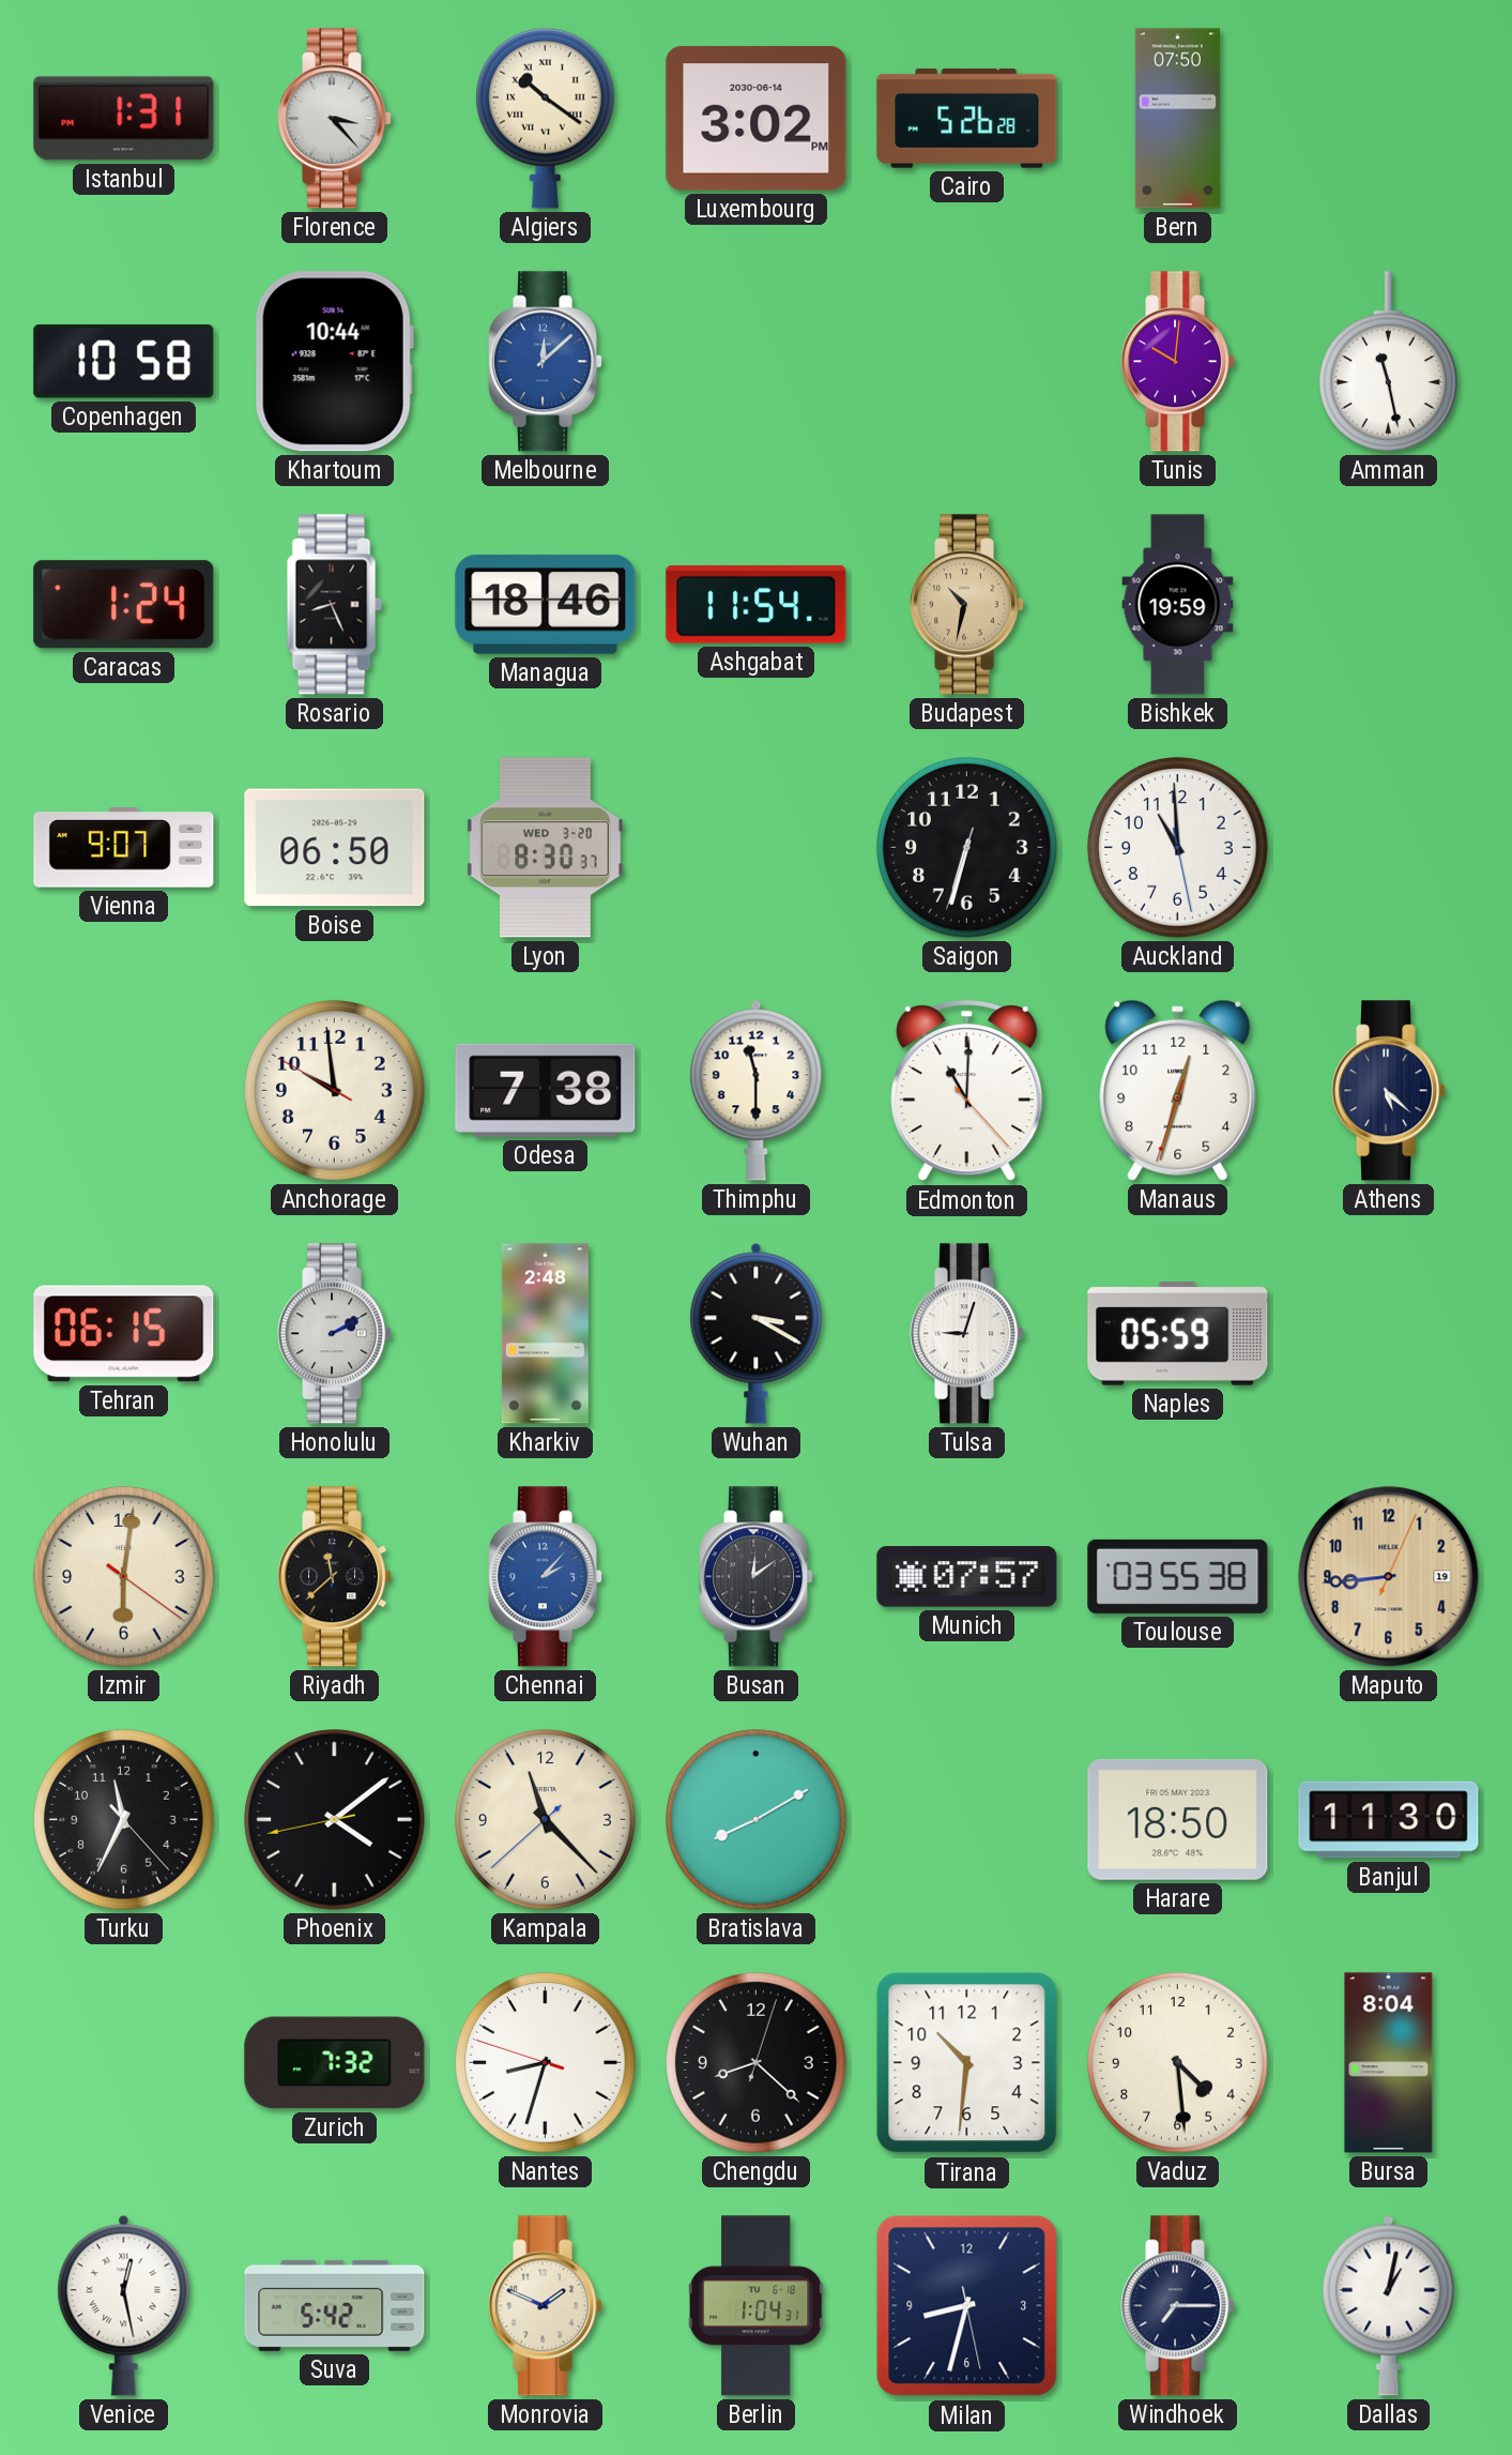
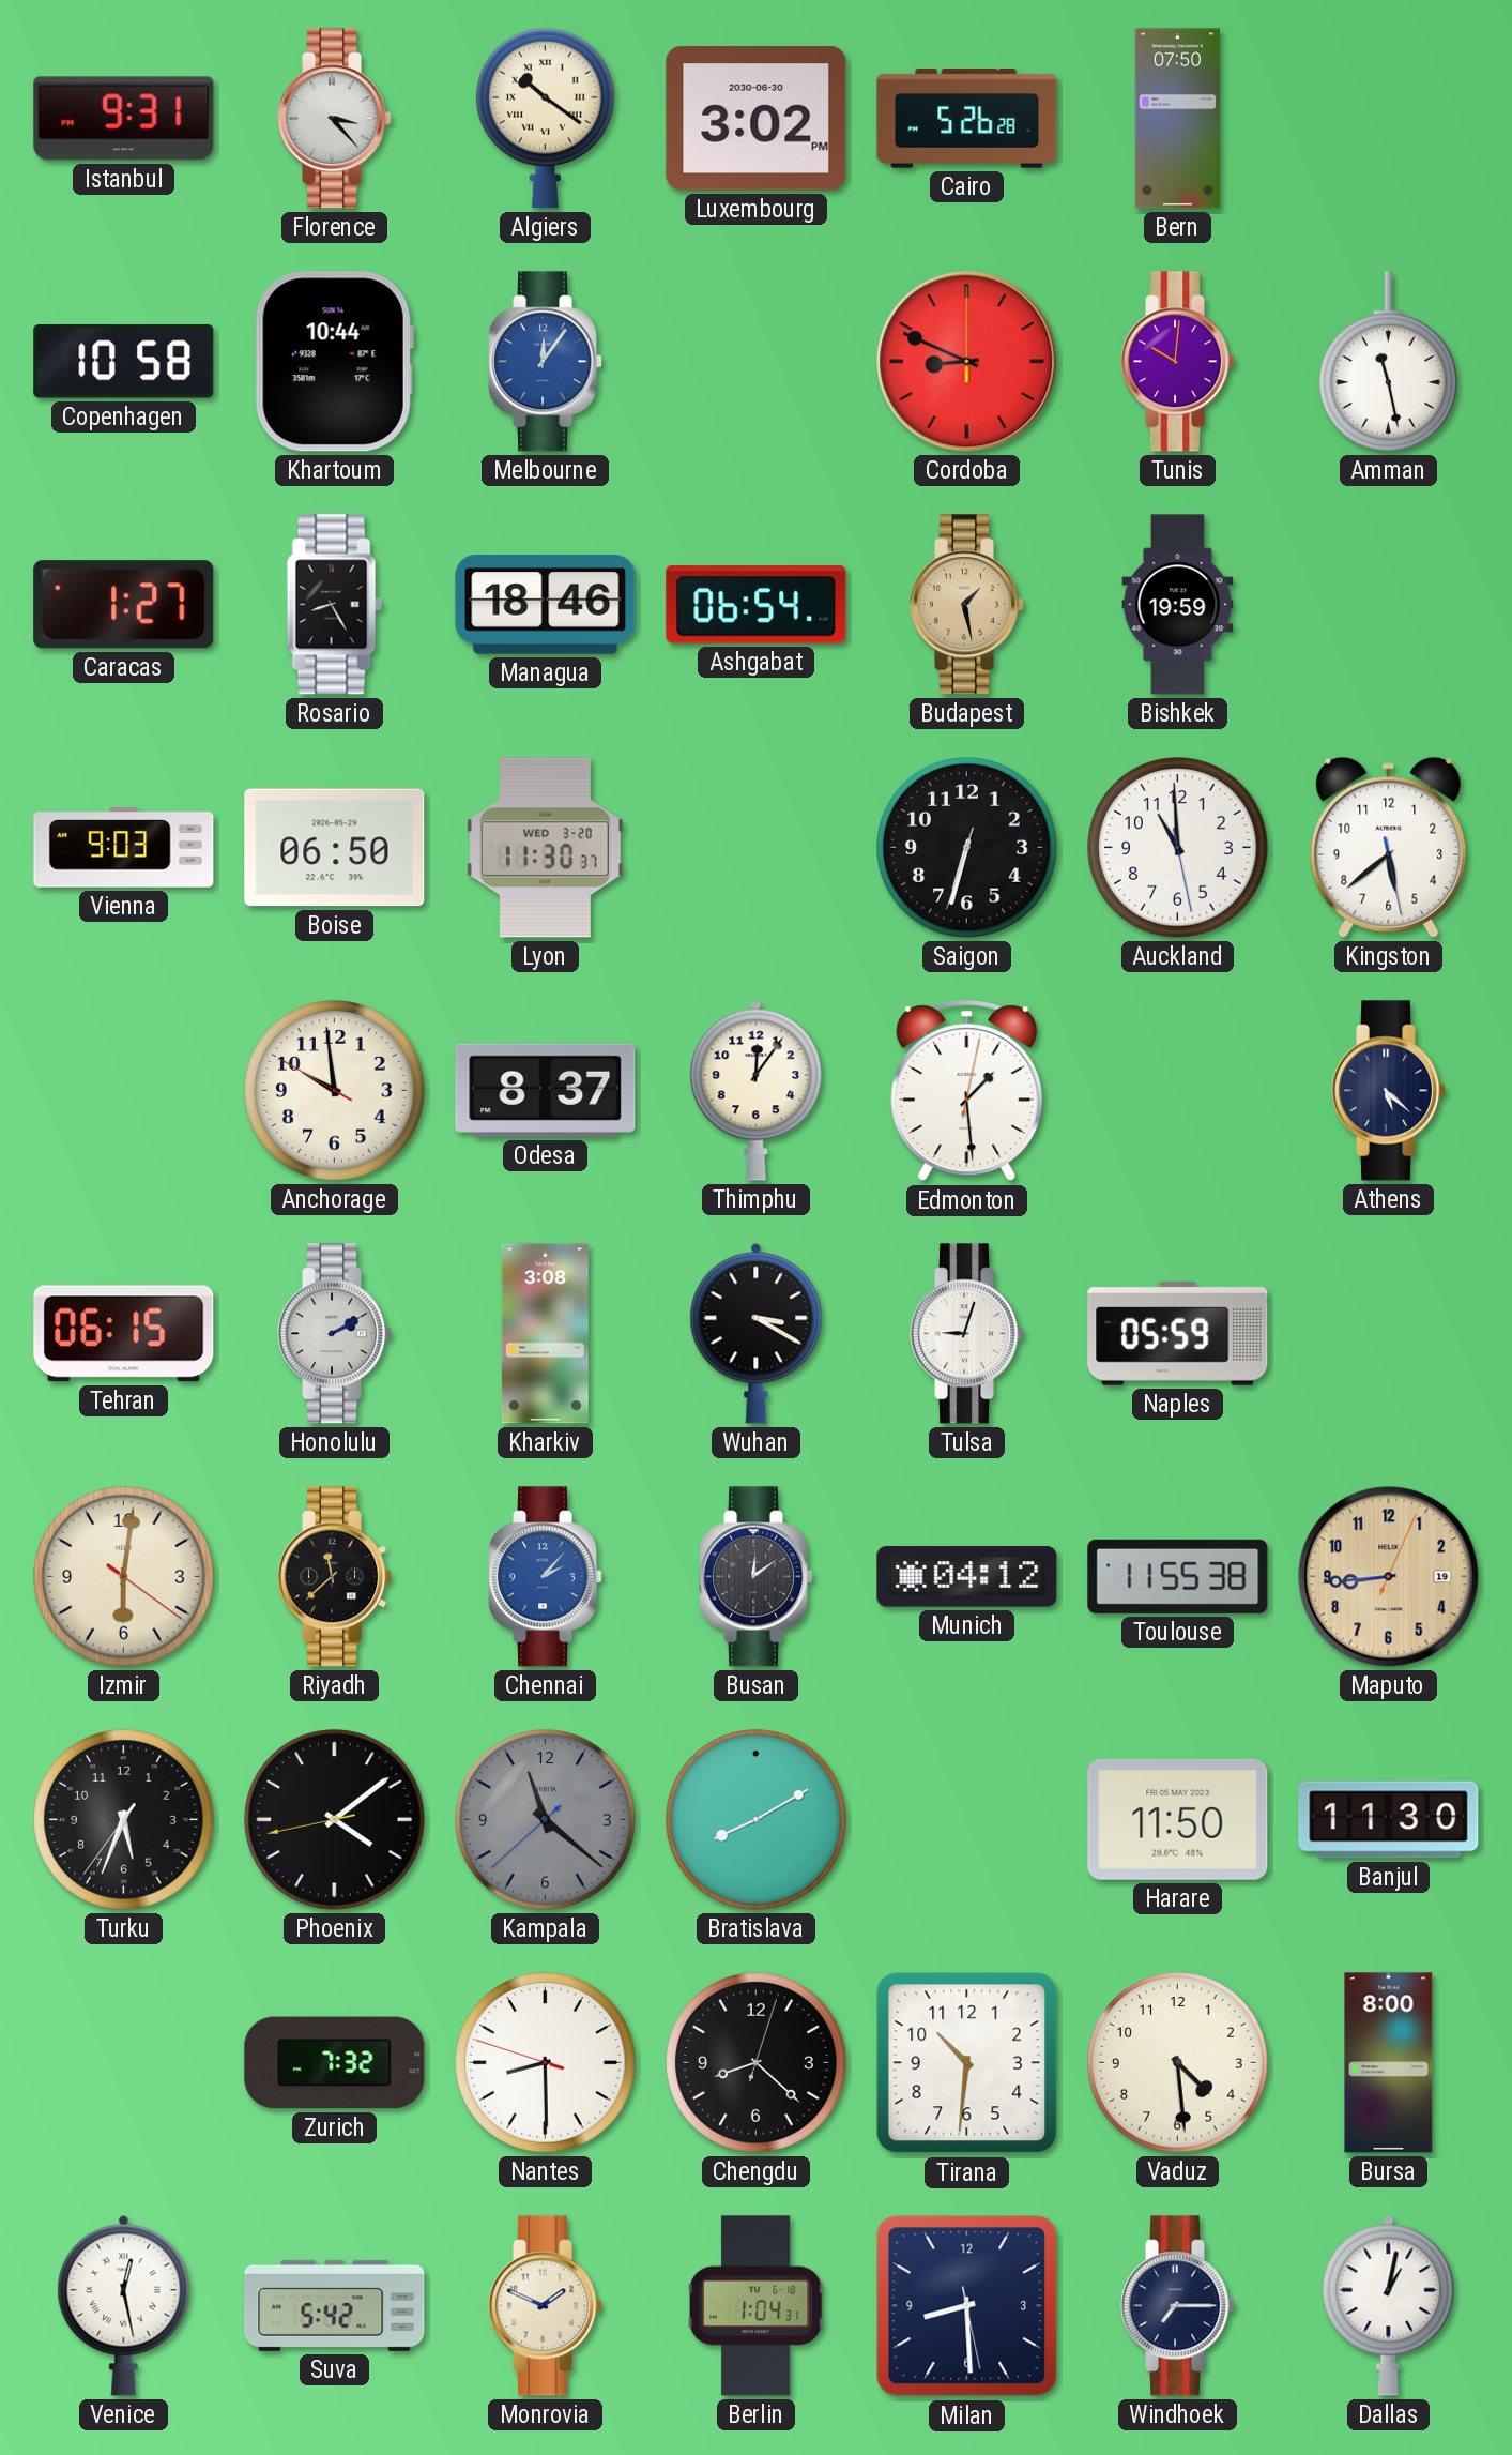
Istanbul: 1:31 -> 9:31
Luxembourg date: 2030-06-14 -> 2030-06-30
Melbourne: 12:08 -> 12:06
Cordoba: none -> 8:49
Caracas: 1:24 -> 1:27
Rosario: 8:26 -> 8:25
Ashgabat: 11:54 -> 06:54
Budapest: 10:32 -> 1:28
Vienna: 9:07 -> 9:03
Lyon: 8:30 -> 11:30
Kingston: none -> 5:38
Odesa: 7:38 -> 8:37
Thimphu: 11:30 -> 12:06
Edmonton: 11:00 -> 1:29
Manaus: 12:32 -> none
Kharkiv: 2:48 -> 3:08
Munich: 07:57 -> 04:12
Toulouse: 03:55 -> 11:55
Turku: 11:34 -> 5:33
Kampala: 11:22 -> 11:21
Kampala dial: cream -> grey
Harare: 18:50 -> 11:50
Nantes: 8:32 -> 8:29
Bursa: 8:04 -> 8:00
Milan: 8:32 -> 8:29
